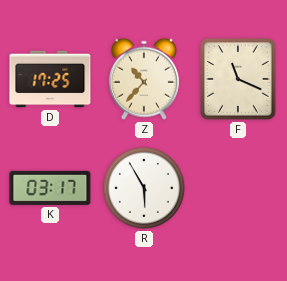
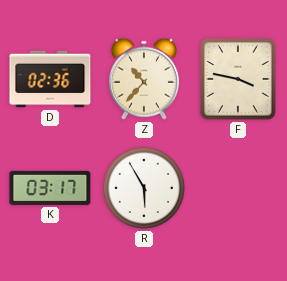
D: 17:25 -> 02:36
F: 11:19 -> 3:47
